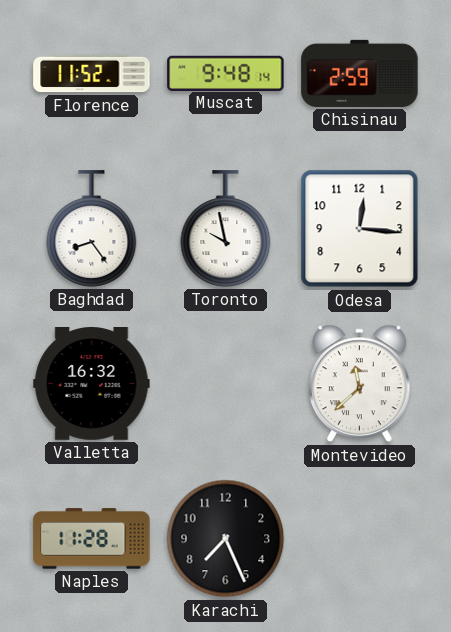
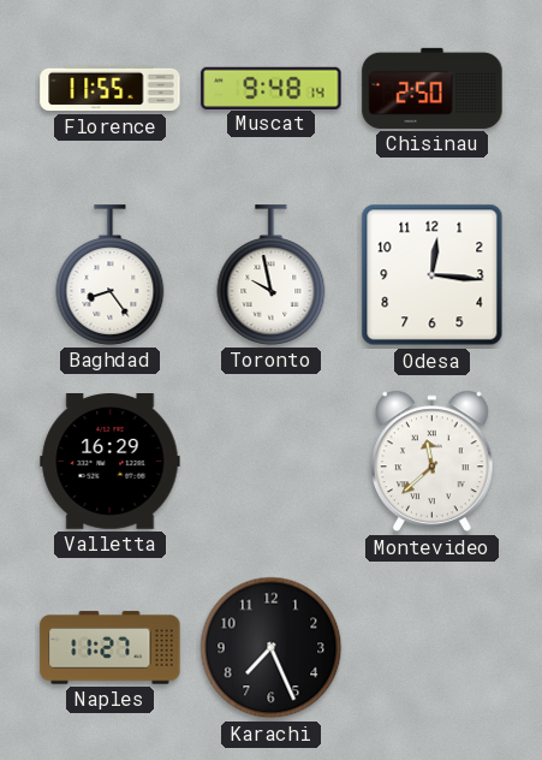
Florence: 11:52 -> 11:55
Chisinau: 2:59 -> 2:50
Valletta: 16:32 -> 16:29
Naples: 11:28 -> 11:27
